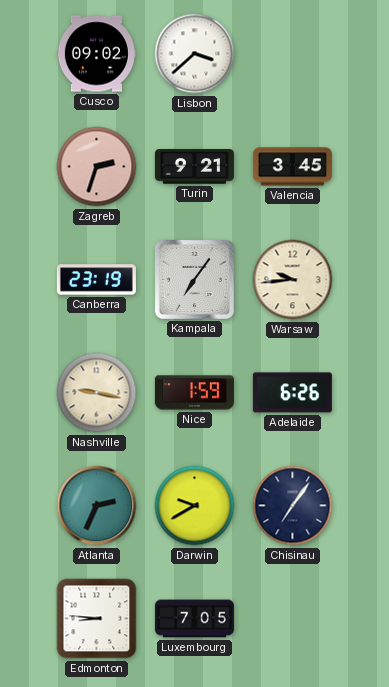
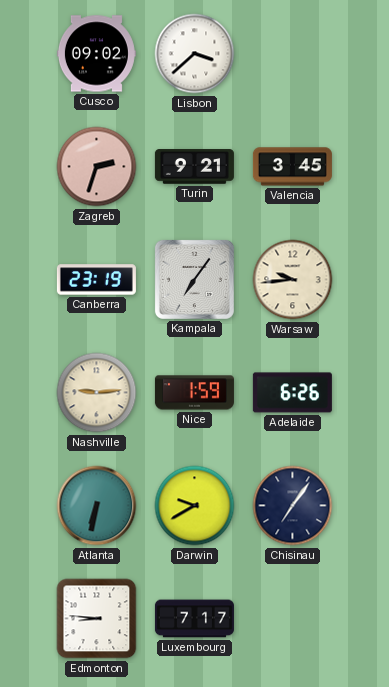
Nashville: 9:17 -> 9:14
Atlanta: 2:34 -> 6:32
Luxembourg: 7:05 -> 7:17
